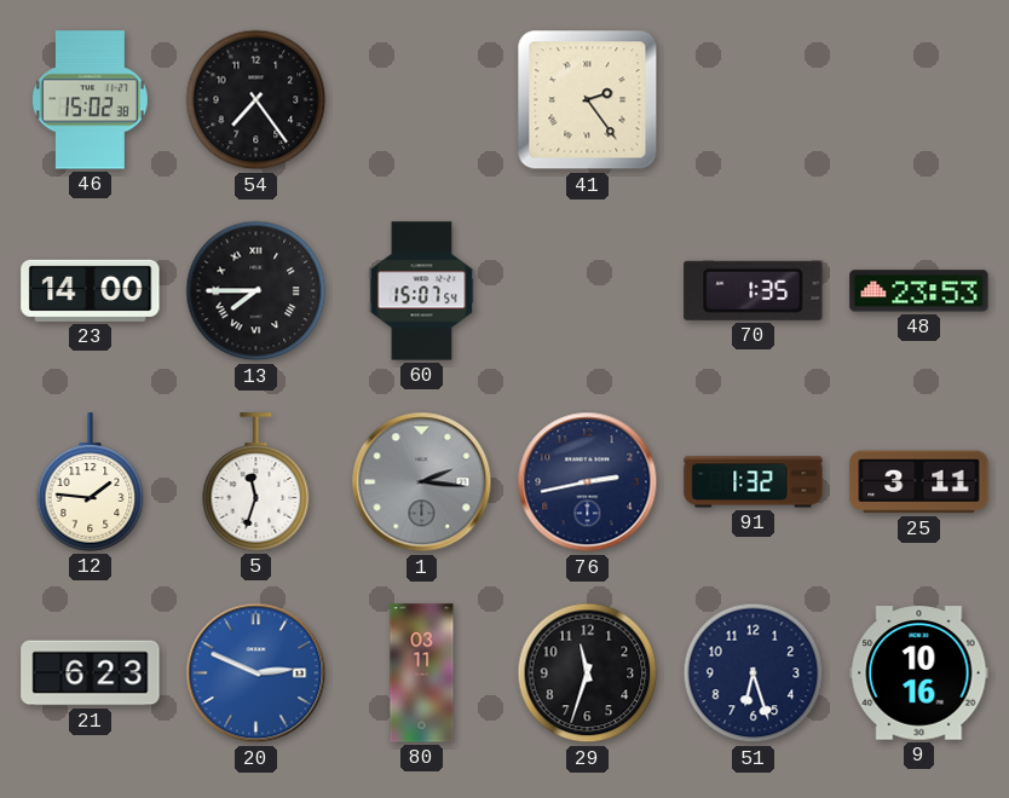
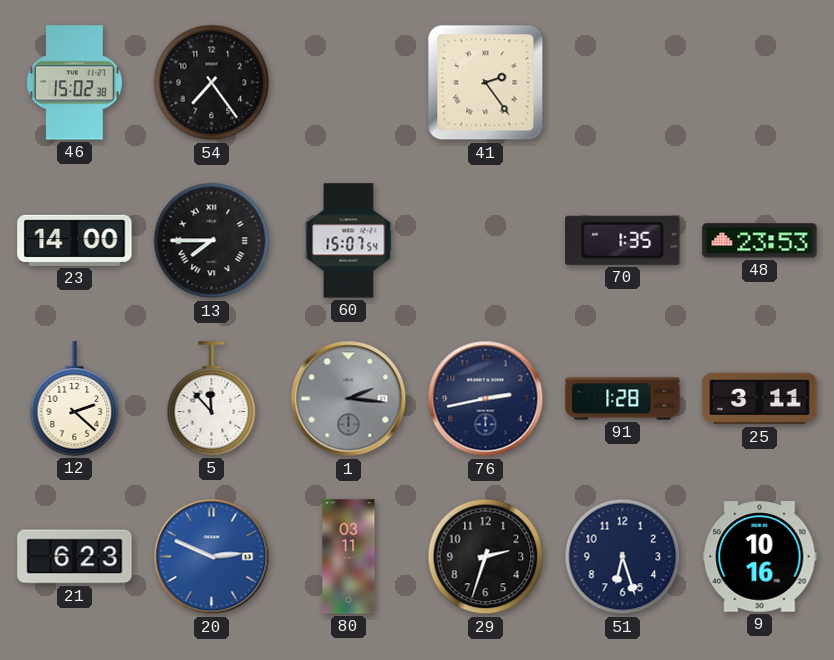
12: 1:46 -> 2:22
5: 11:33 -> 11:53
91: 1:32 -> 1:28
29: 11:33 -> 2:33
